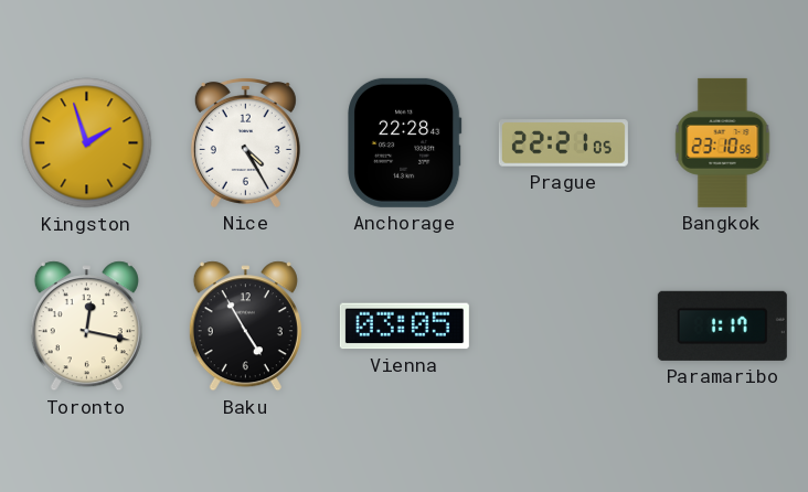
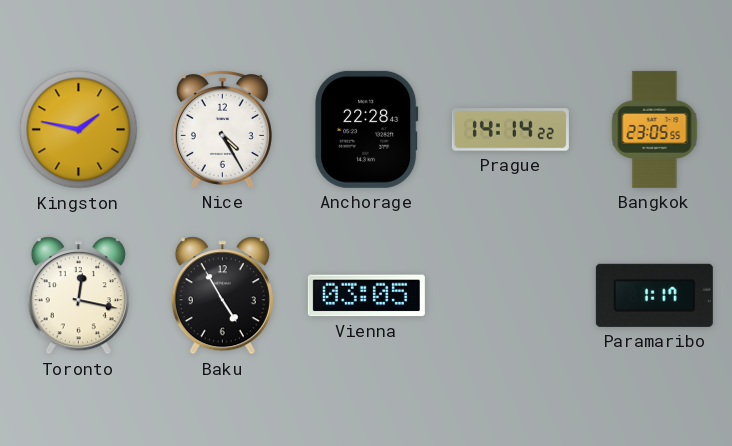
Kingston: 1:57 -> 1:47
Prague: 22:21 -> 14:14
Bangkok: 23:10 -> 23:05
